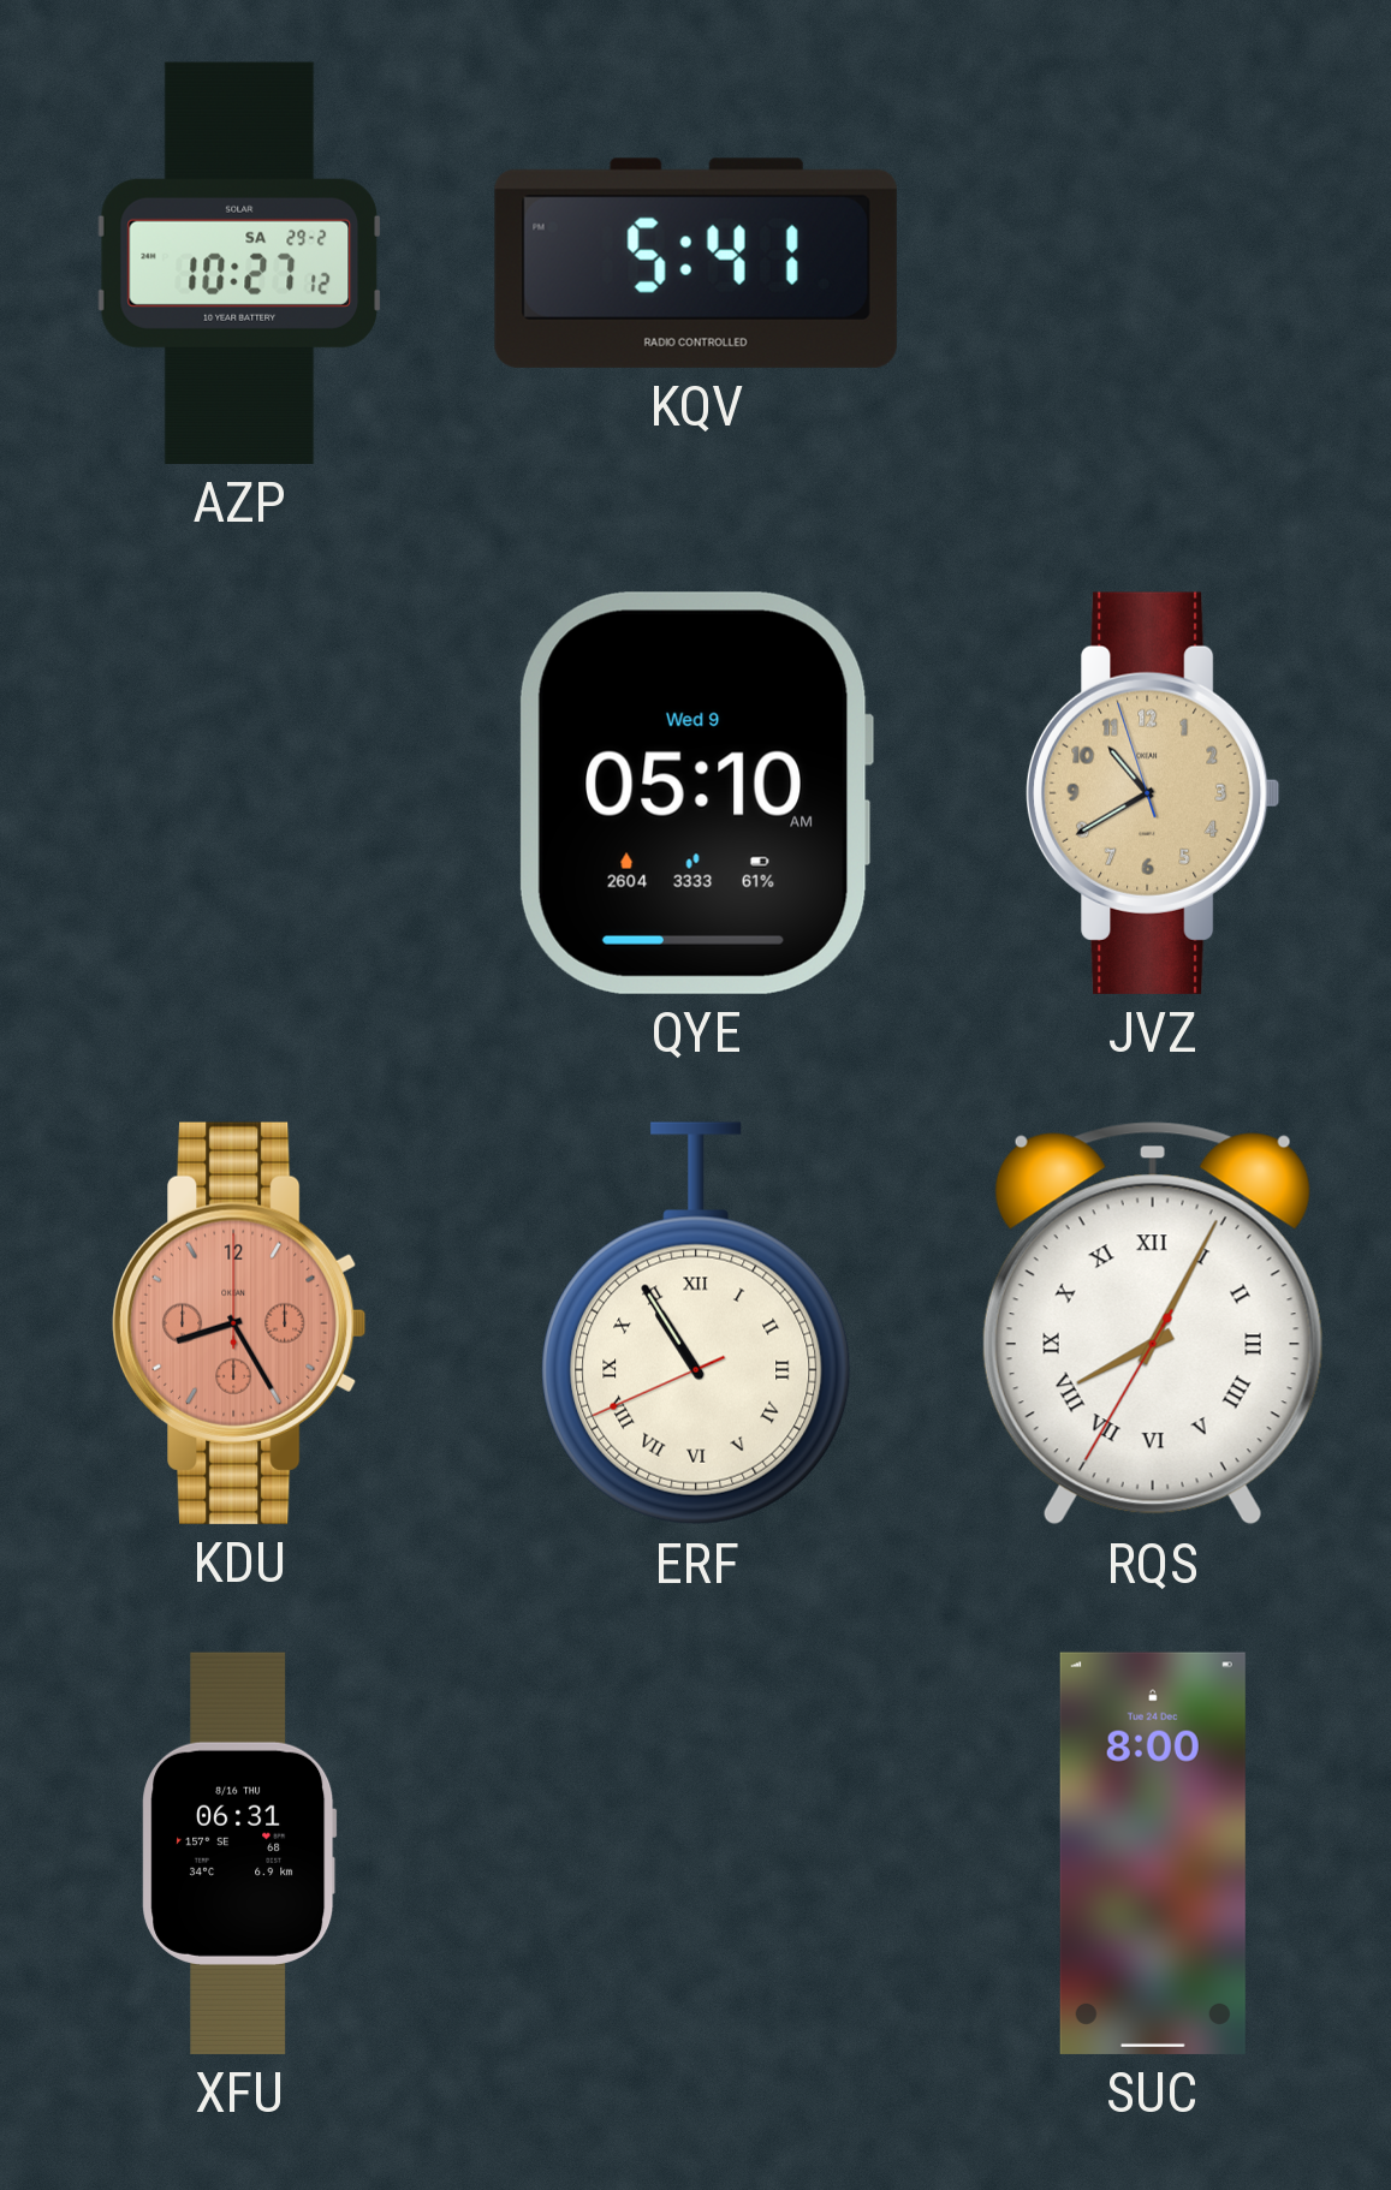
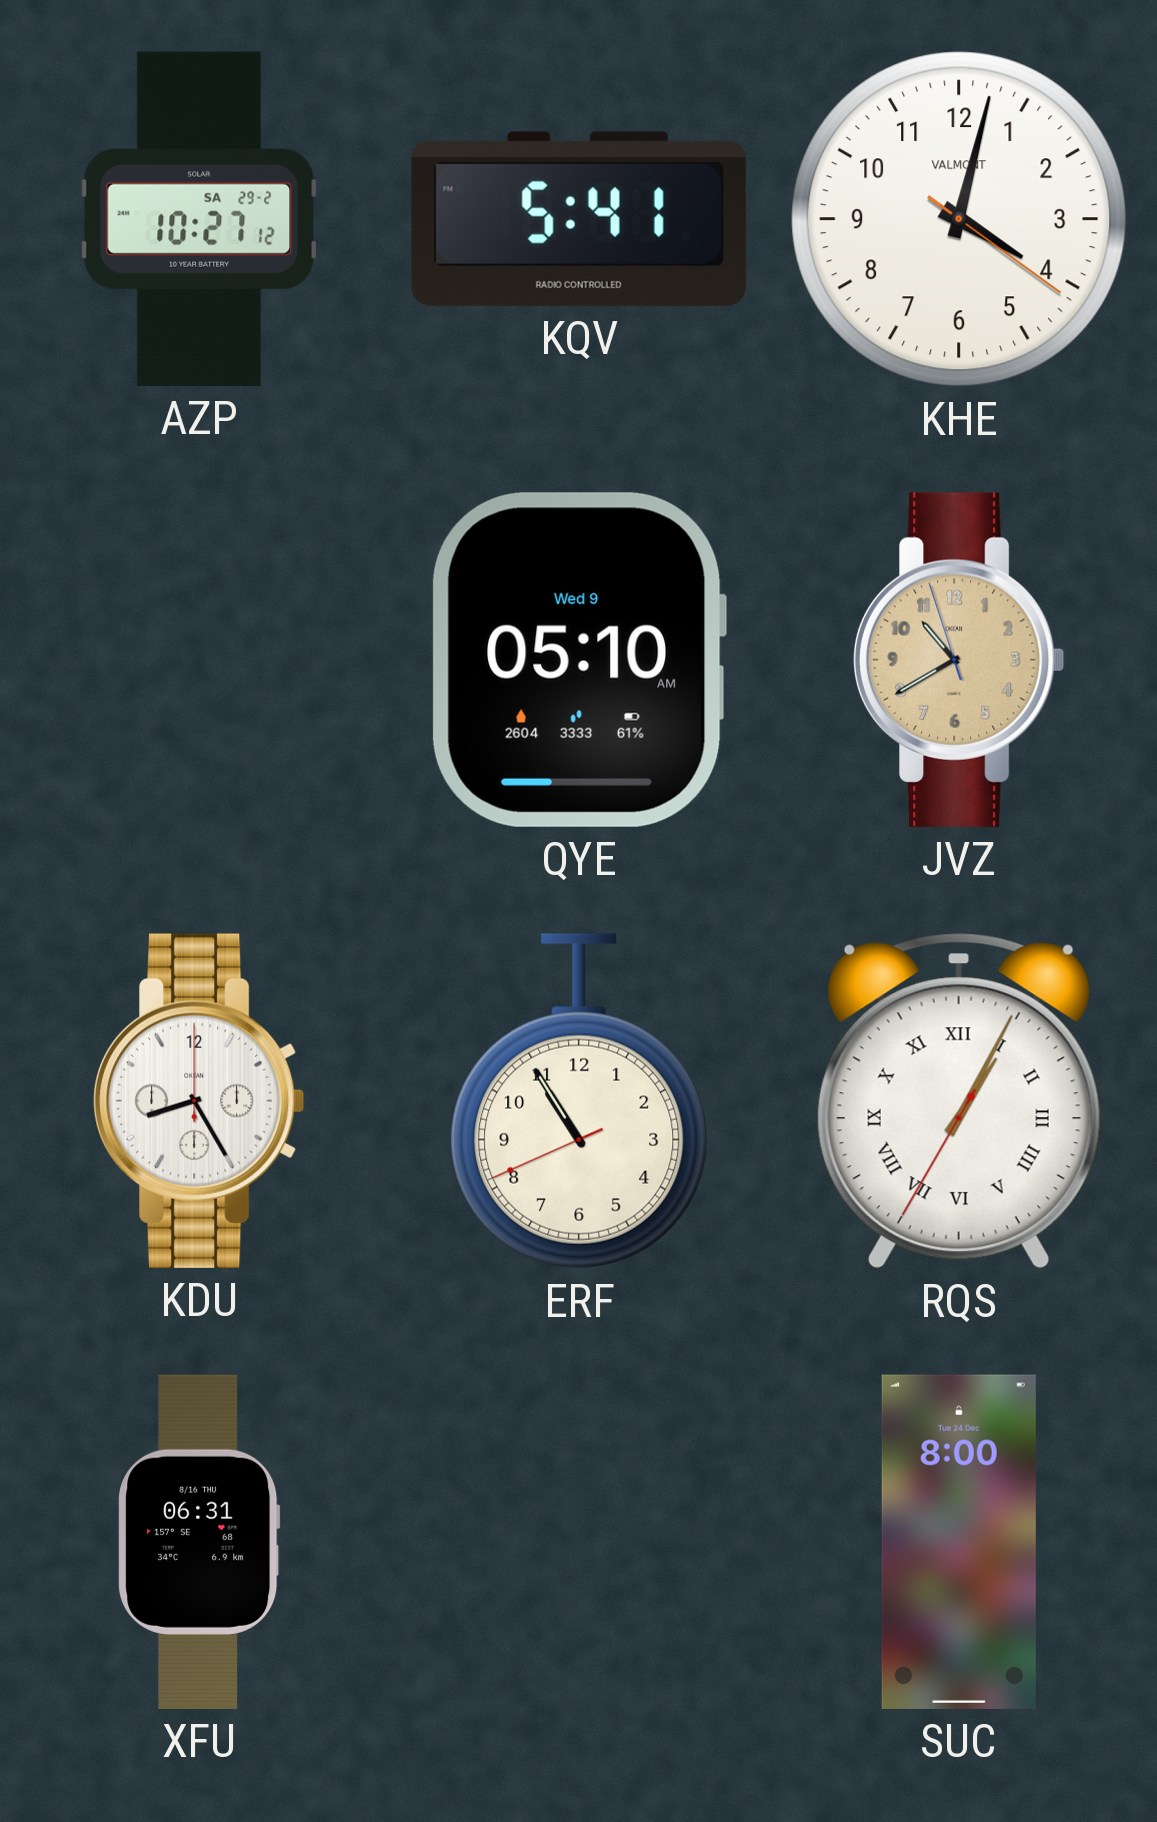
KHE: none -> 4:02
KDU dial: salmon -> white
ERF numerals: Roman -> Arabic
RQS: 8:04 -> 1:04
